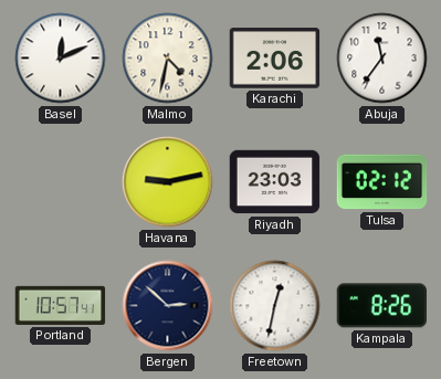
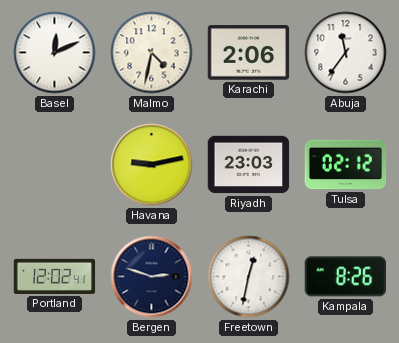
Portland: 10:57 -> 12:02
Bergen: 2:52 -> 2:48
